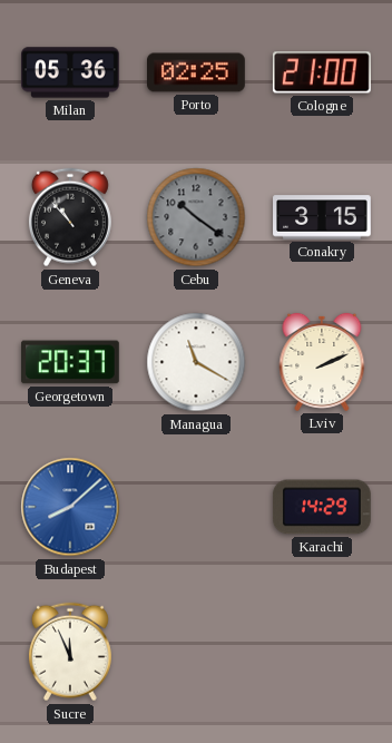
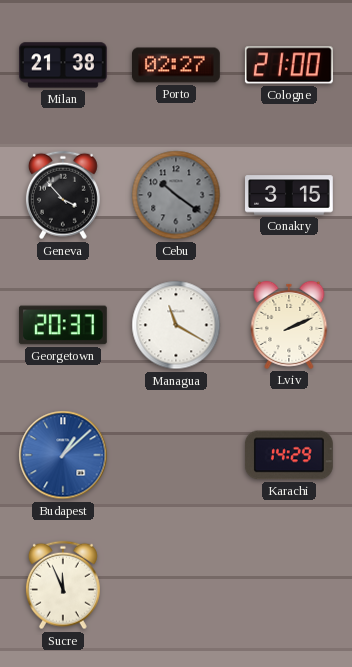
Milan: 05:36 -> 21:38
Porto: 02:25 -> 02:27
Geneva: 10:53 -> 3:53
Budapest: 8:08 -> 1:08
